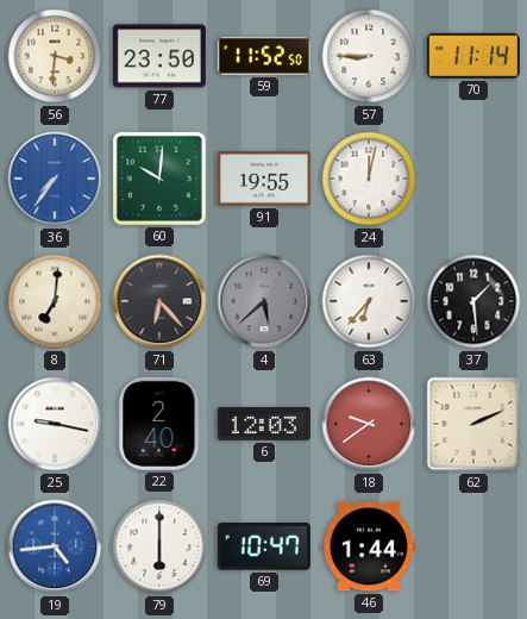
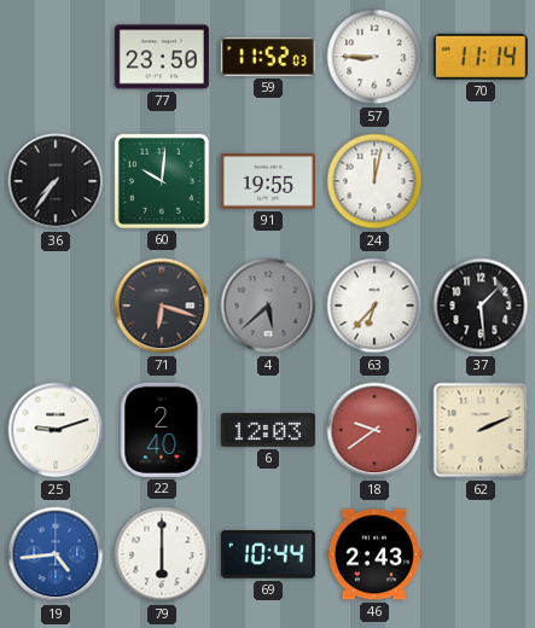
56: 3:31 -> none
59: 11:52:50 -> 11:52:03
36 dial: blue -> black
8: 7:01 -> none
71: 6:23 -> 6:18
25: 9:17 -> 9:12
69: 10:47 -> 10:44
46: 1:44 -> 2:43
